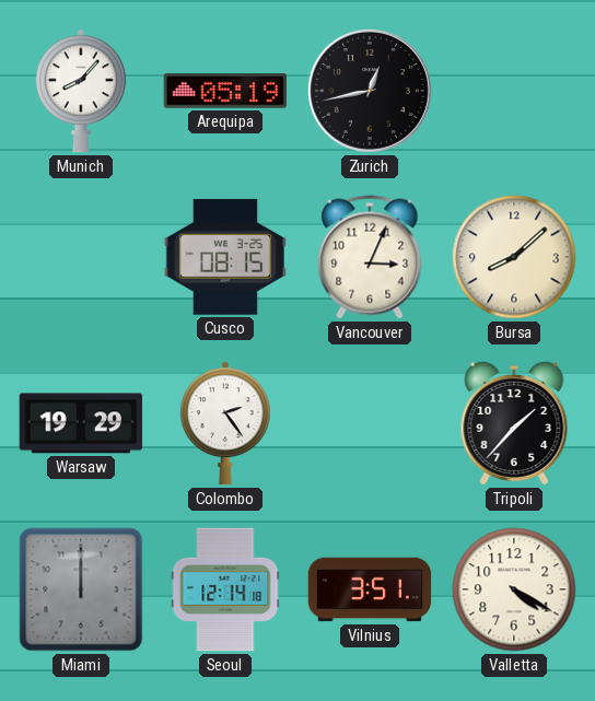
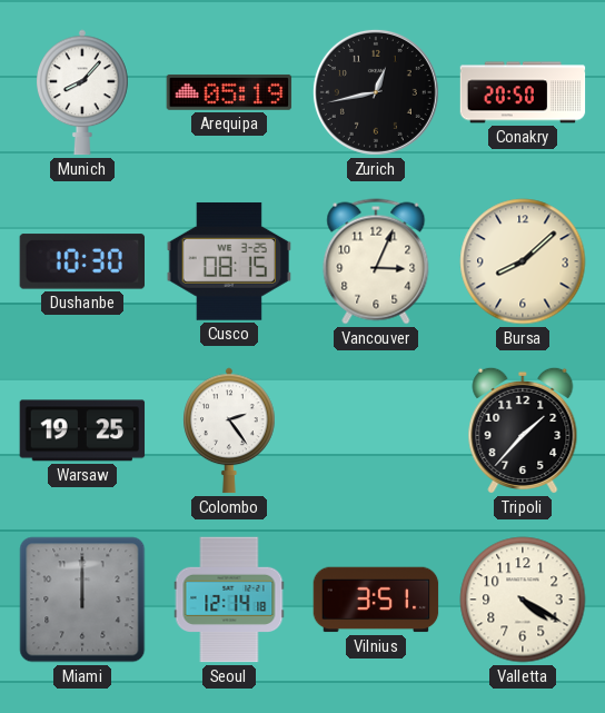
Conakry: none -> 20:50
Dushanbe: none -> 10:30
Warsaw: 19:29 -> 19:25
